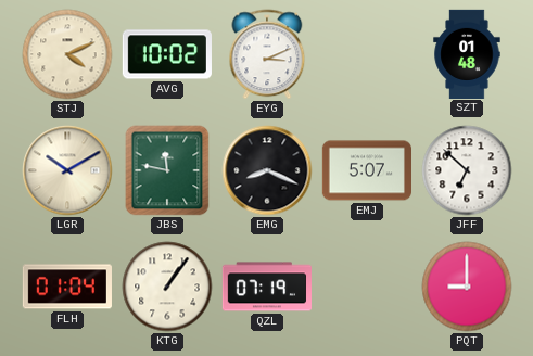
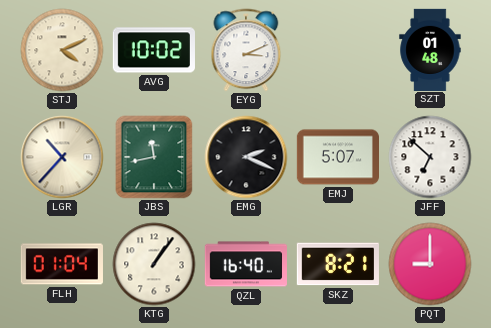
LGR: 10:10 -> 10:37
JBS: 11:47 -> 11:43
EMG: 8:19 -> 2:19
QZL: 07:19 -> 16:40
SKZ: none -> 8:21
